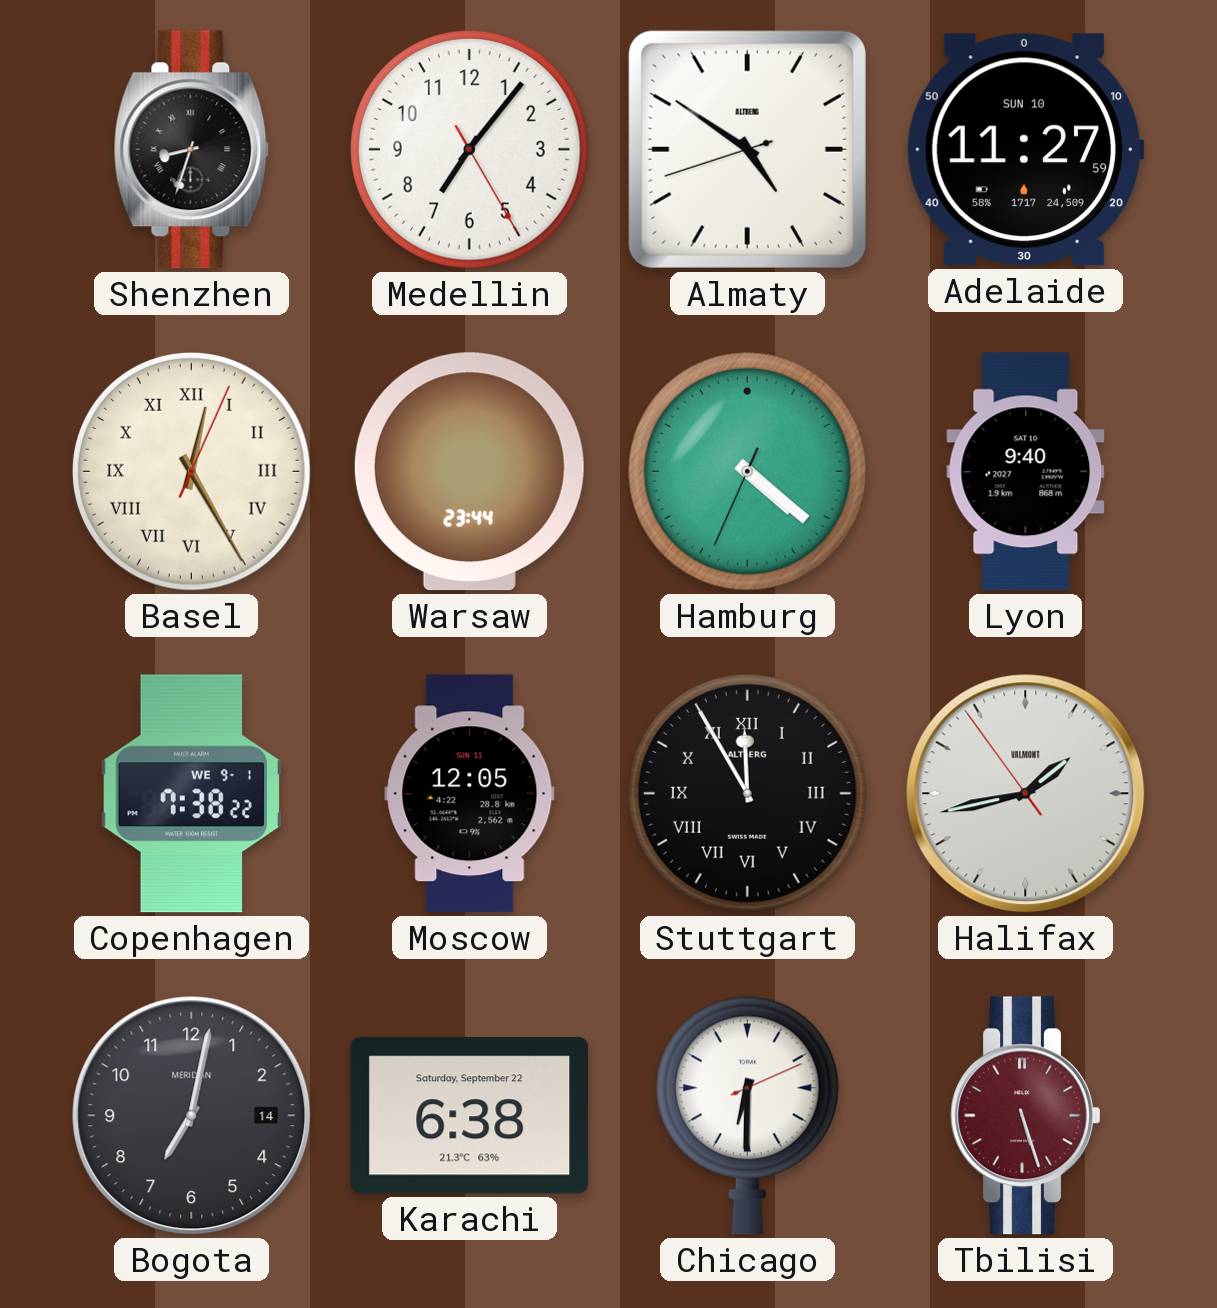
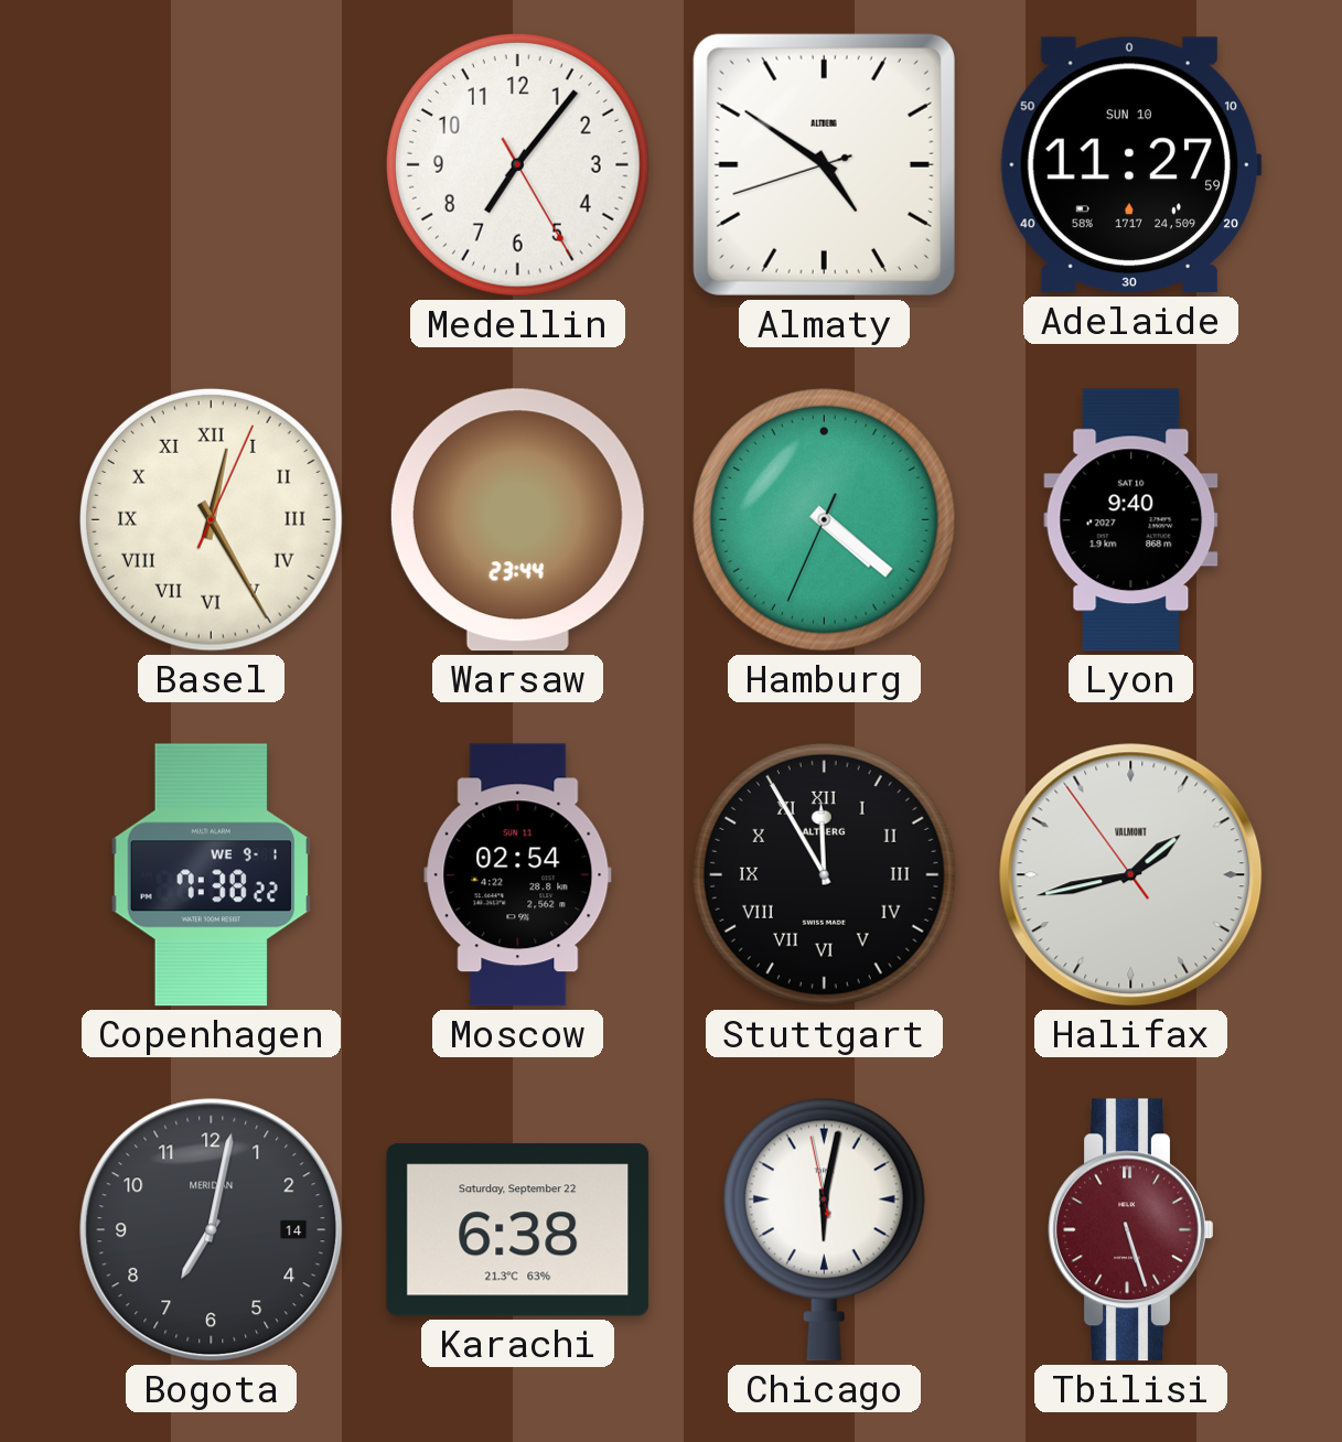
Shenzhen: 8:33 -> none
Moscow: 12:05 -> 02:54
Chicago: 6:30 -> 6:01
